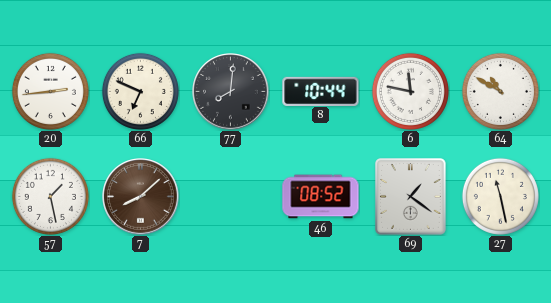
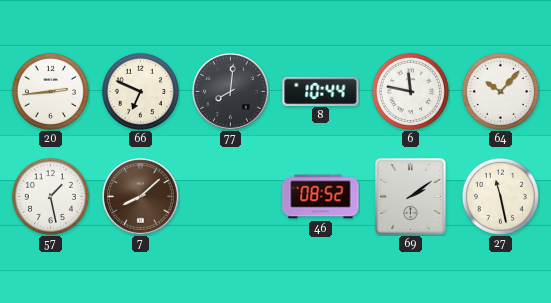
64: 10:50 -> 10:07
69: 1:21 -> 2:09
